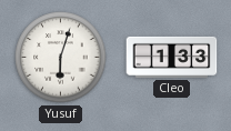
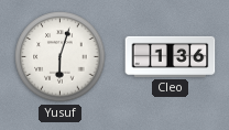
Cleo: 1:33 -> 1:36
